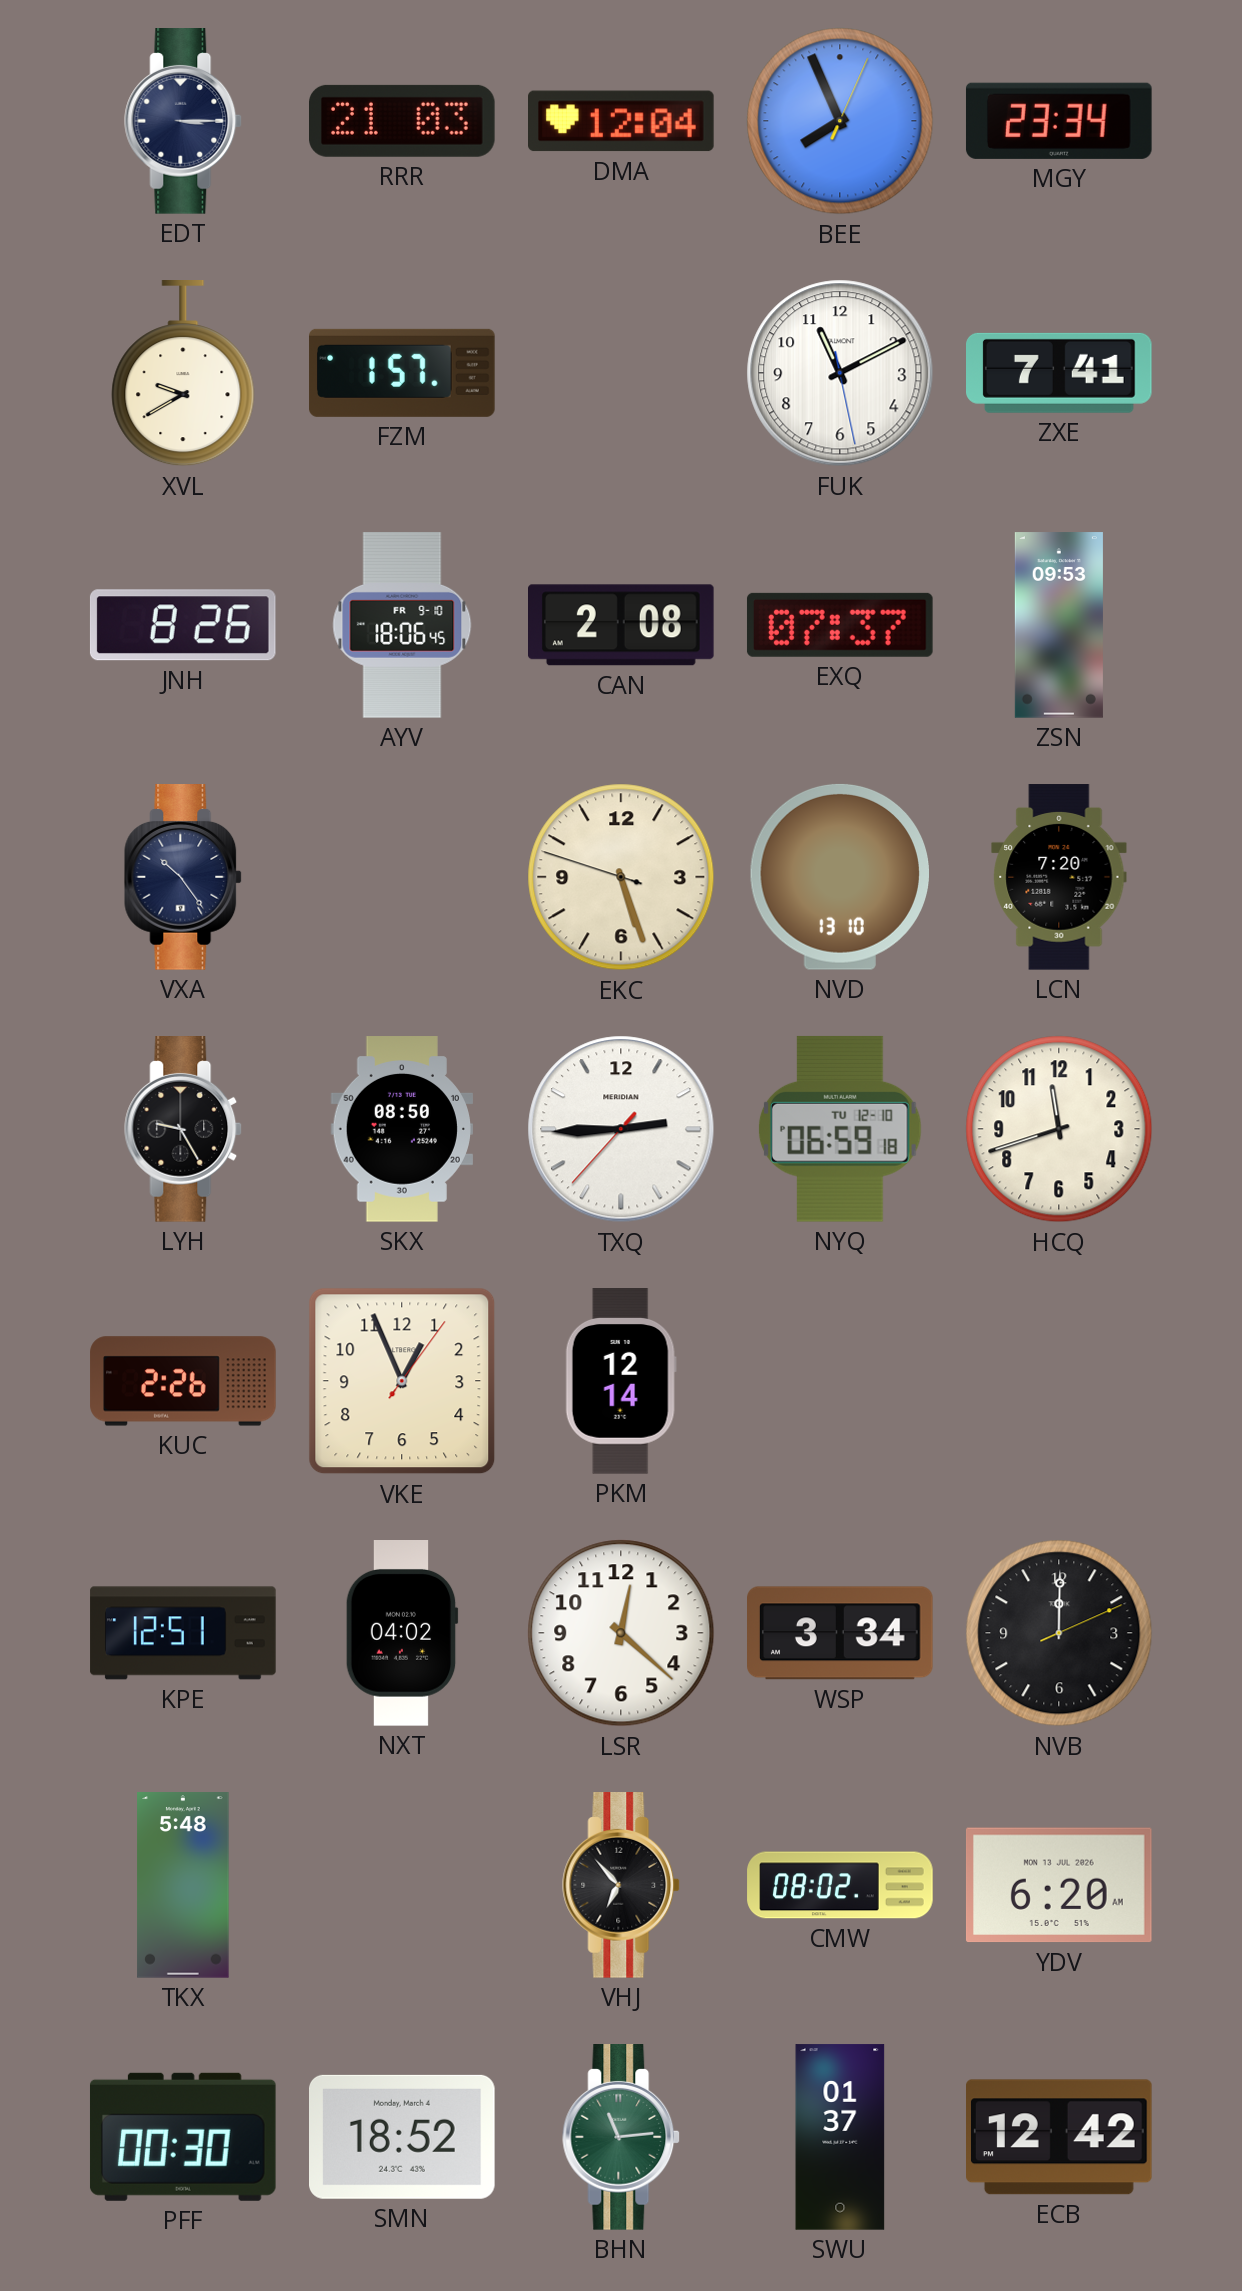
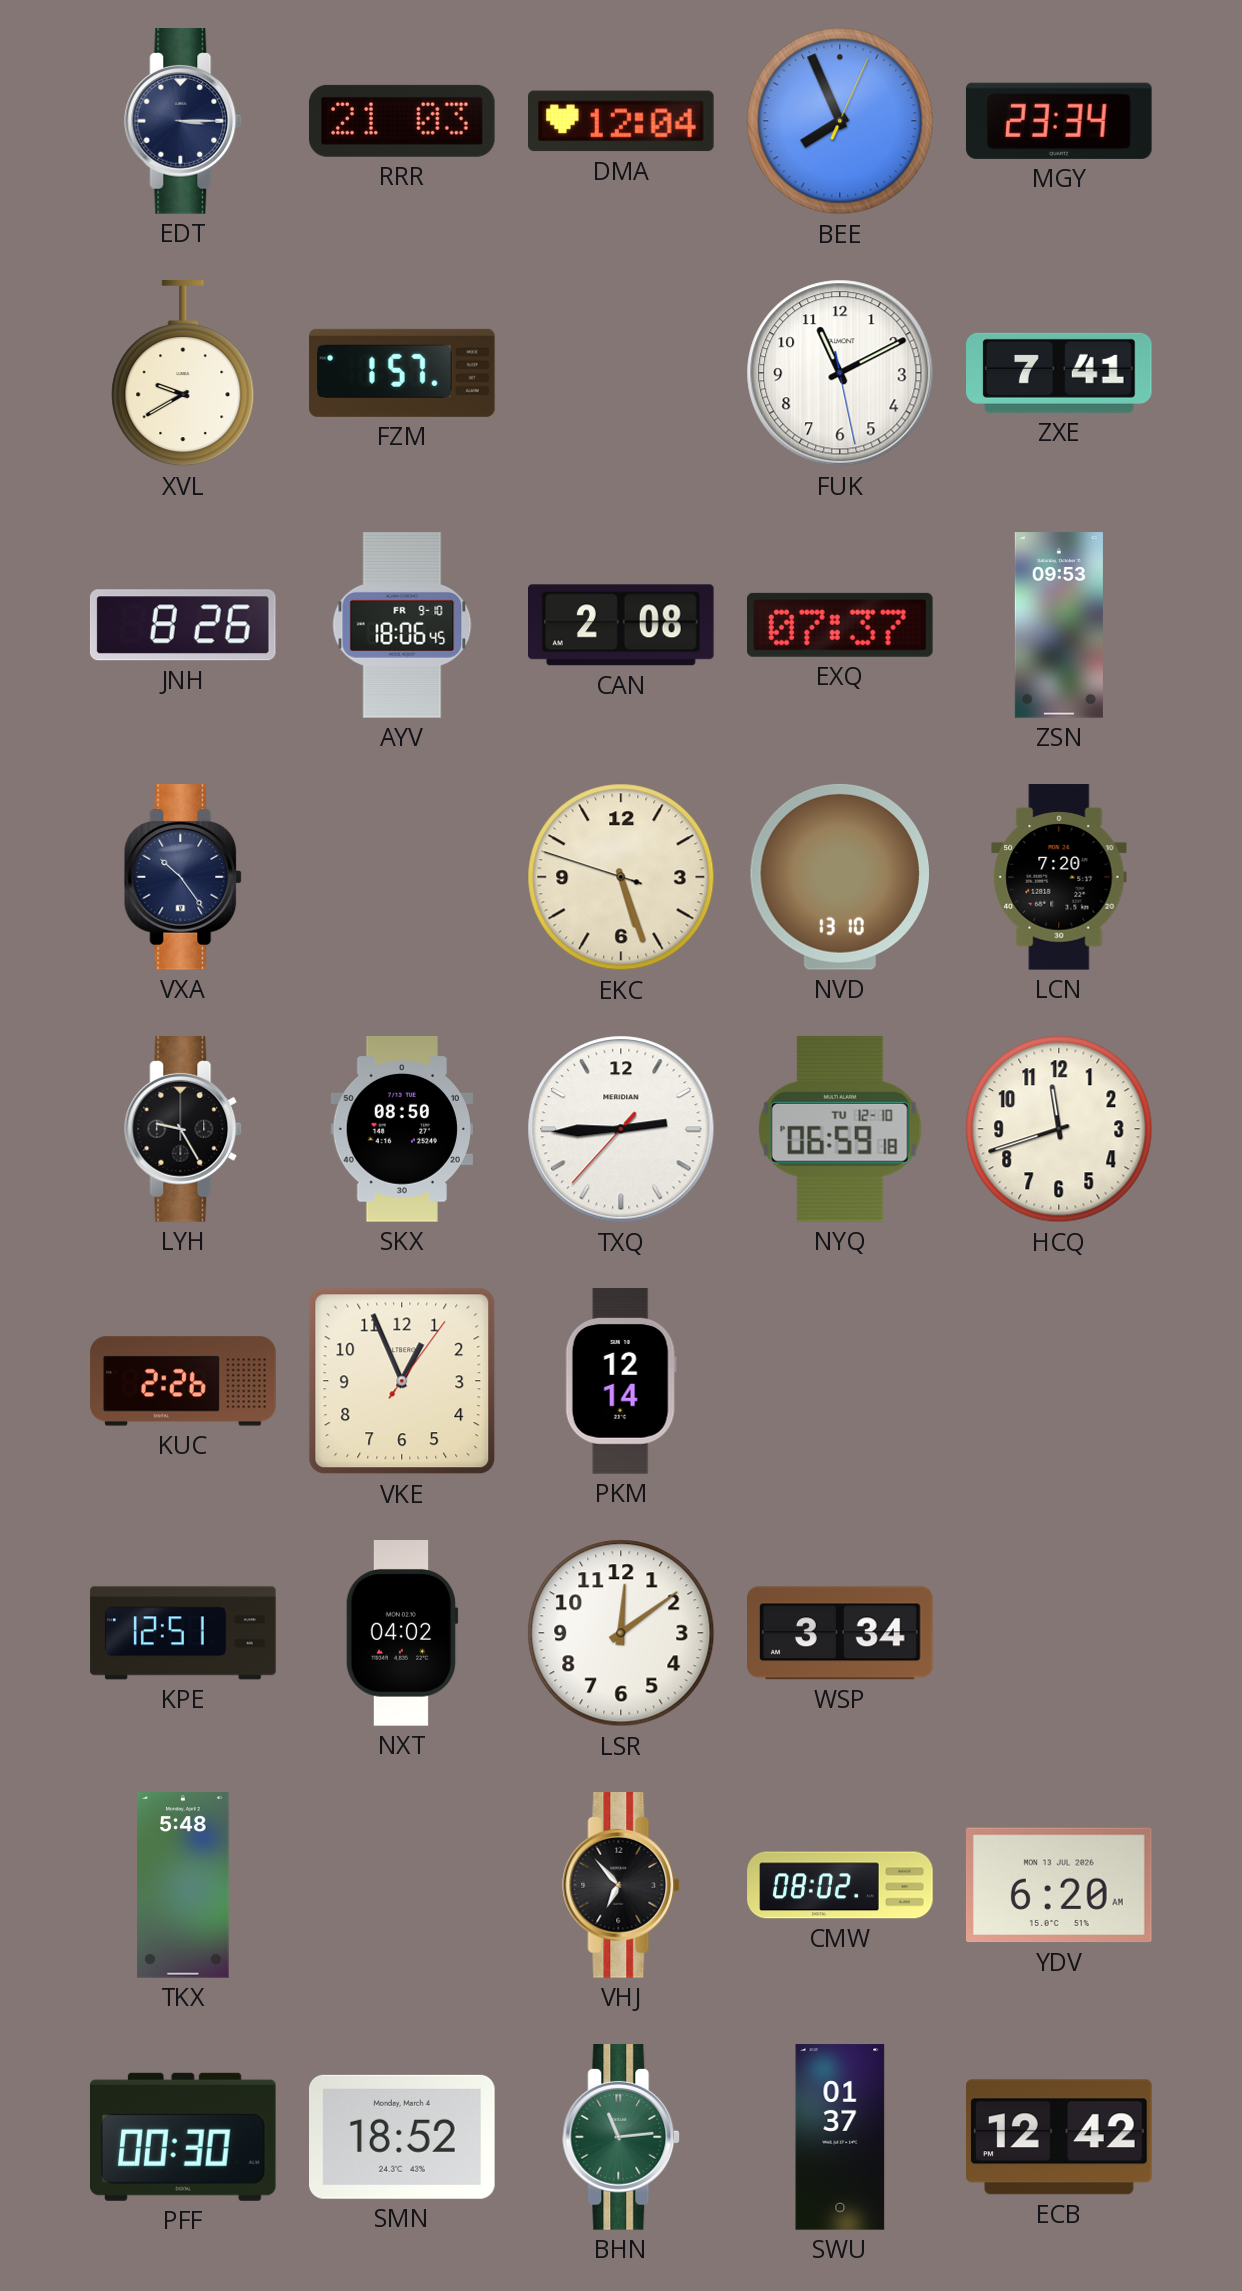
LSR: 12:22 -> 12:09
NVB: 12:00 -> none
